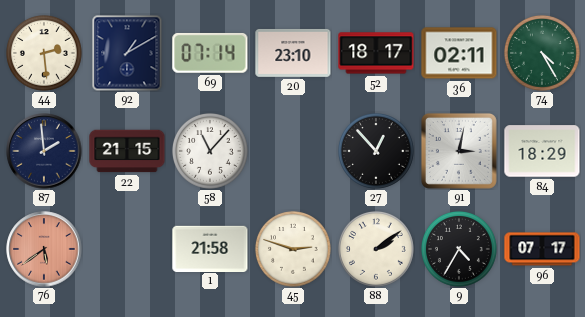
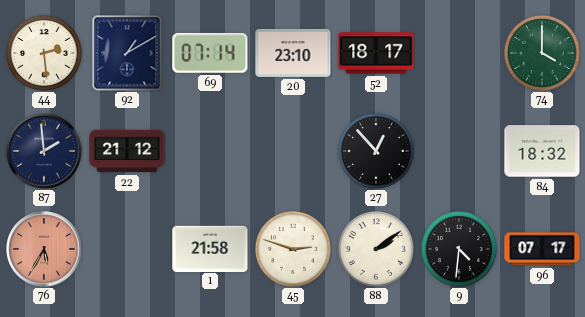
36: 02:11 -> none
74: 4:25 -> 4:00
22: 21:15 -> 21:12
58: 11:07 -> none
91: 3:02 -> none
84: 18:29 -> 18:32
76: 5:39 -> 5:35
9: 4:35 -> 4:31
